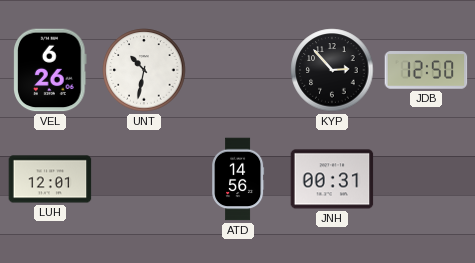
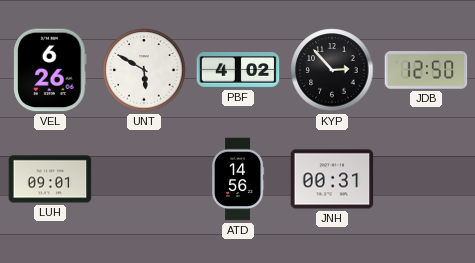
UNT: 10:32 -> 5:50
PBF: none -> 4:02
LUH: 12:01 -> 09:01
